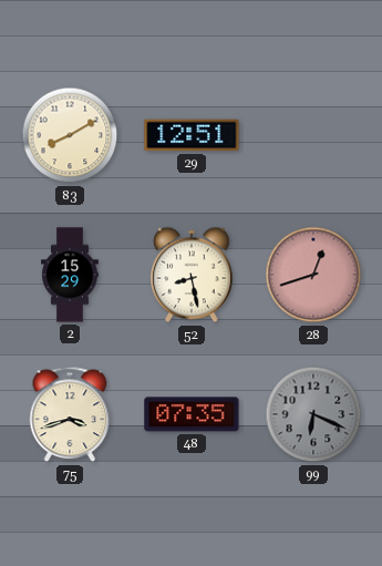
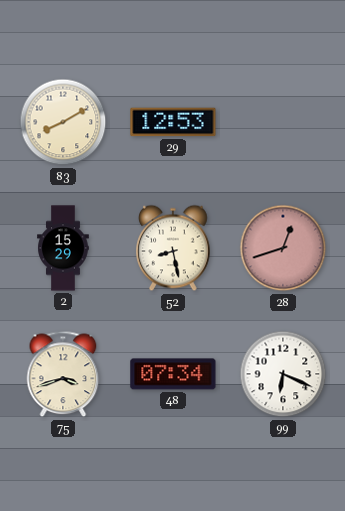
29: 12:51 -> 12:53
48: 07:35 -> 07:34
99 dial: grey -> white
